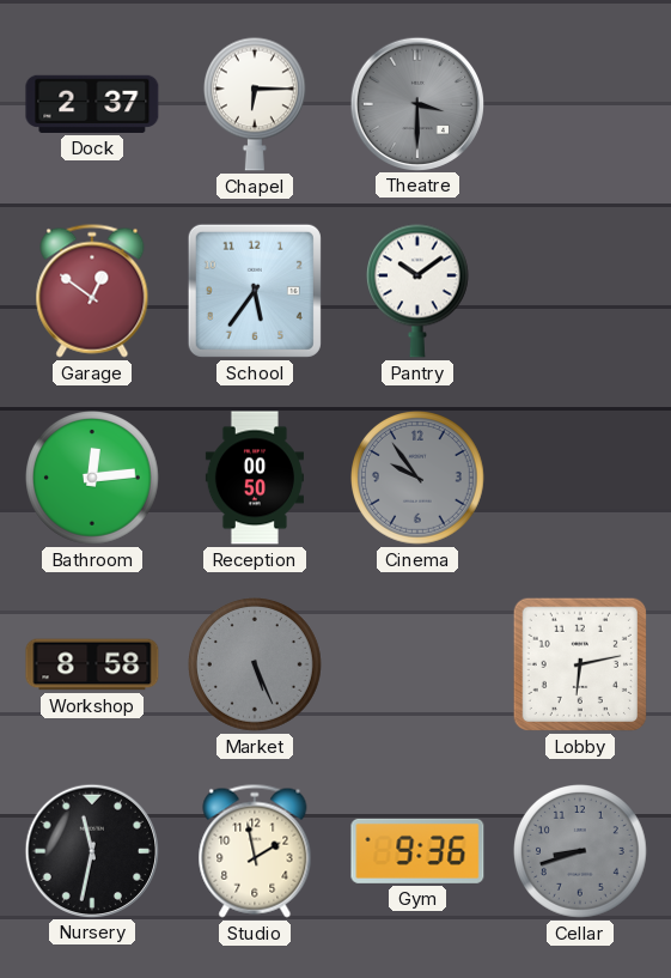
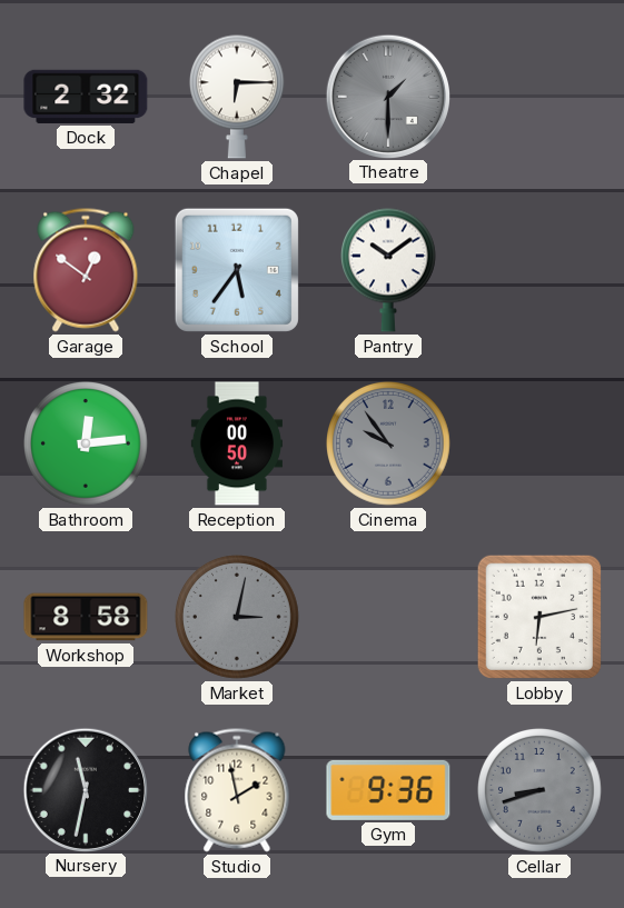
Dock: 2:37 -> 2:32
Theatre: 3:30 -> 1:30
Market: 5:26 -> 3:02
